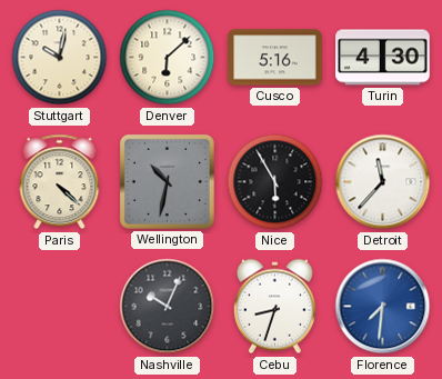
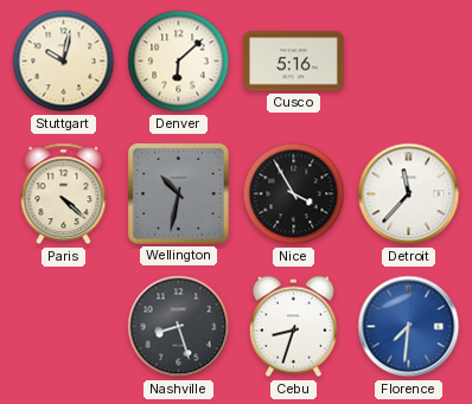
Turin: 4:30 -> none
Nice: 5:55 -> 3:55
Nashville: 10:04 -> 8:27
